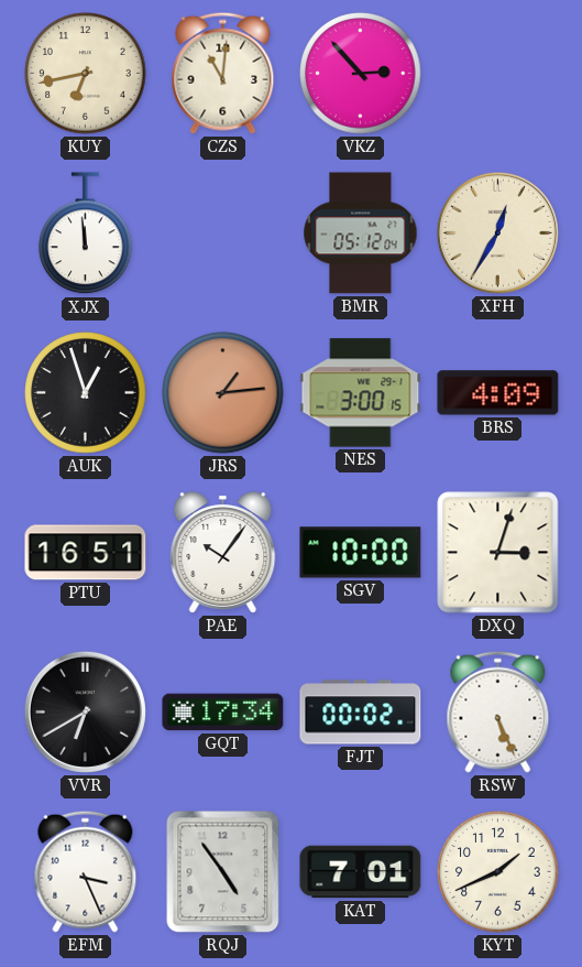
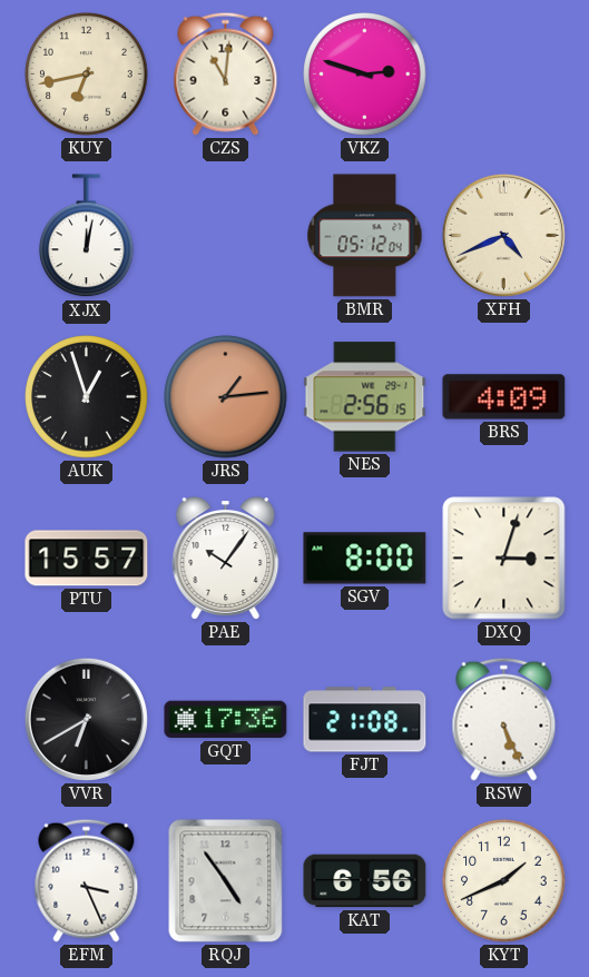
VKZ: 2:53 -> 2:48
XJX: 11:59 -> 12:02
XFH: 12:35 -> 4:41
NES: 3:00 -> 2:56
PTU: 16:51 -> 15:57
SGV: 10:00 -> 8:00
GQT: 17:34 -> 17:36
FJT: 00:02 -> 21:08
KAT: 7:01 -> 6:56
